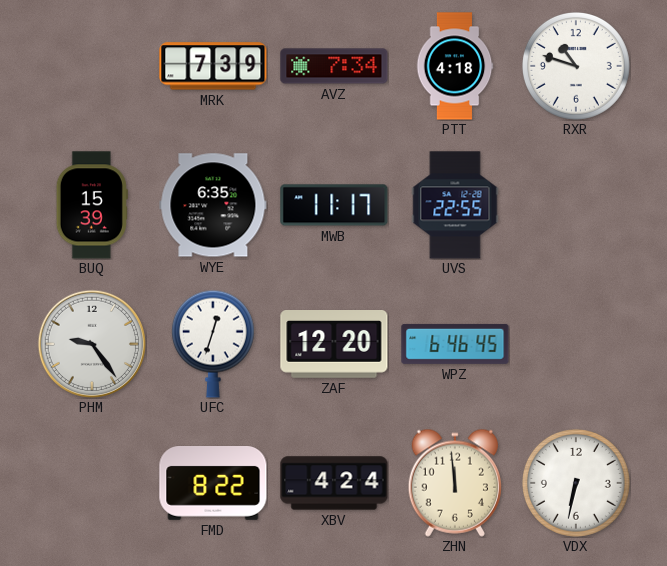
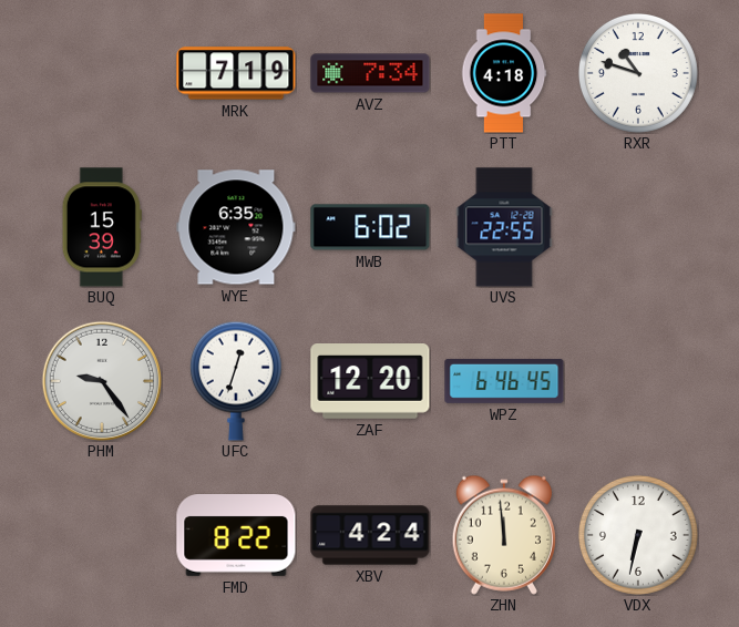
MRK: 7:39 -> 7:19
MWB: 11:17 -> 6:02
